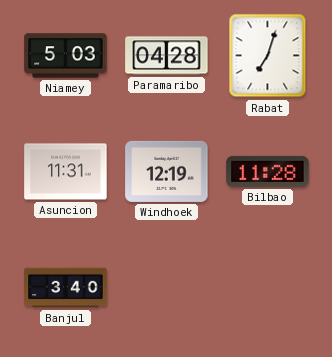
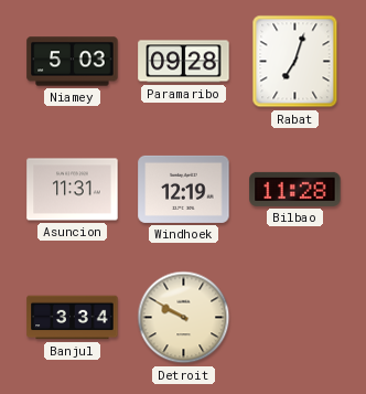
Paramaribo: 04:28 -> 09:28
Banjul: 3:40 -> 3:34
Detroit: none -> 9:50
